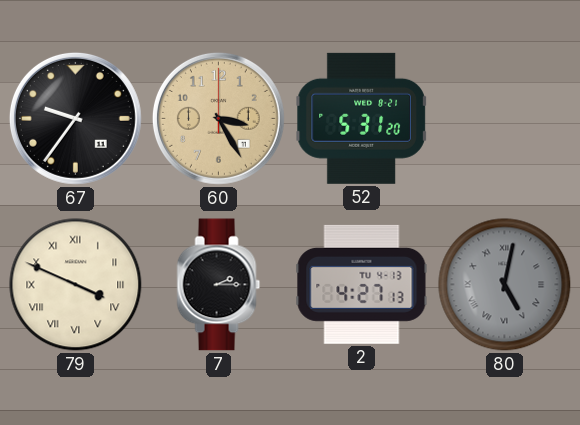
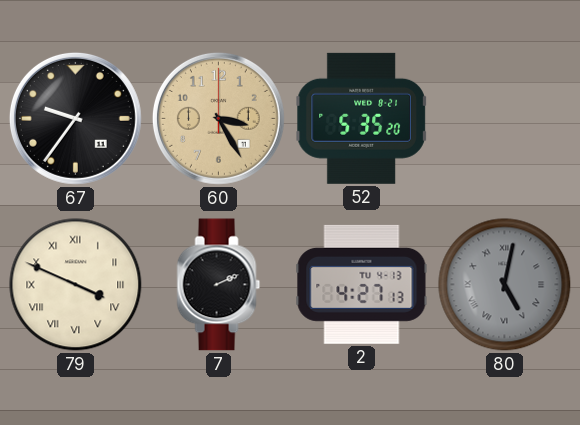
52: 5:31 -> 5:35
7: 2:15 -> 2:11
